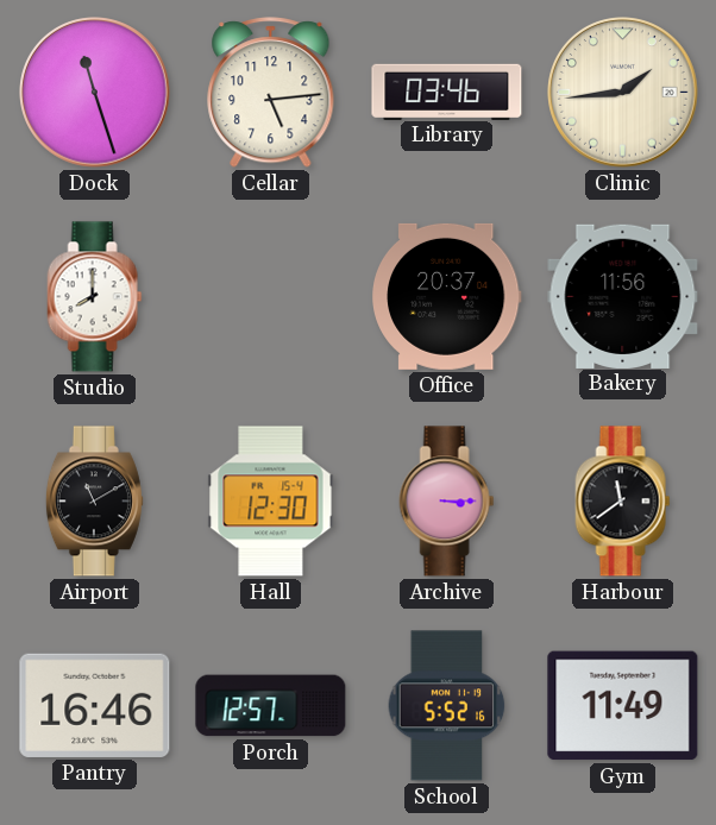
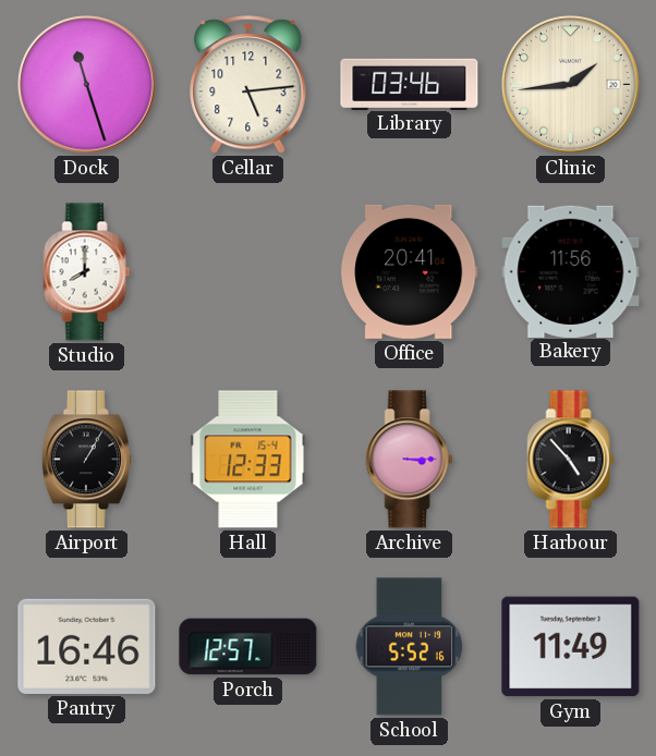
Office: 20:37 -> 20:41
Airport: 11:10 -> 1:05
Hall: 12:30 -> 12:33
Harbour: 11:39 -> 4:53
